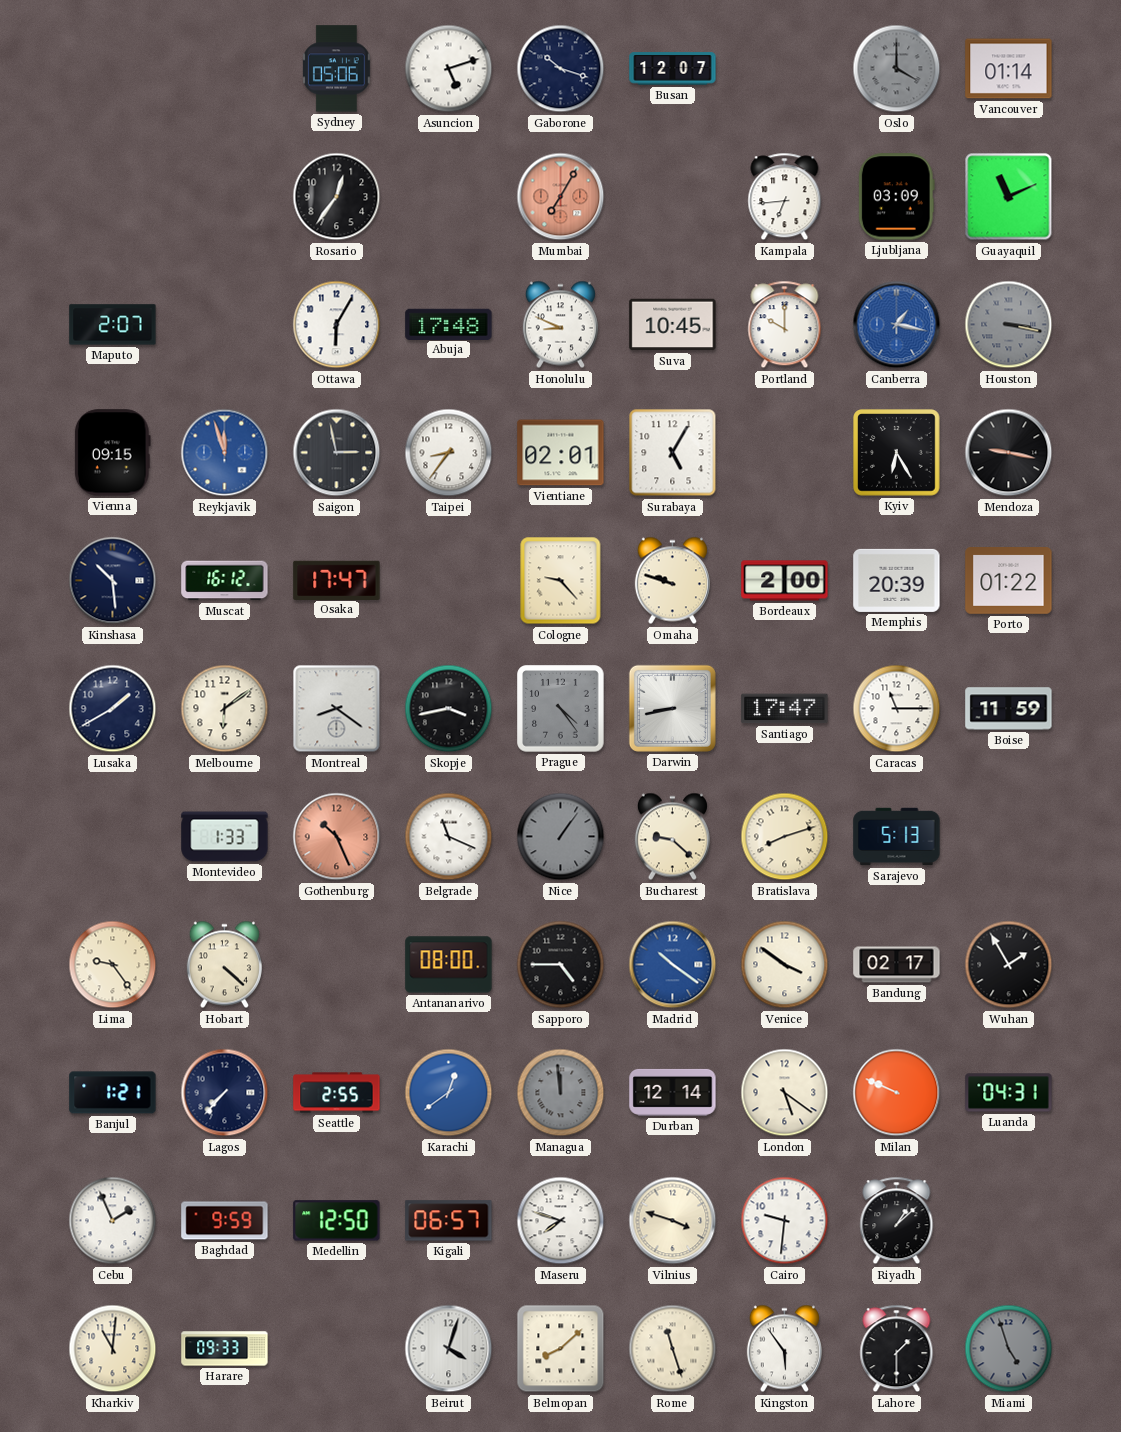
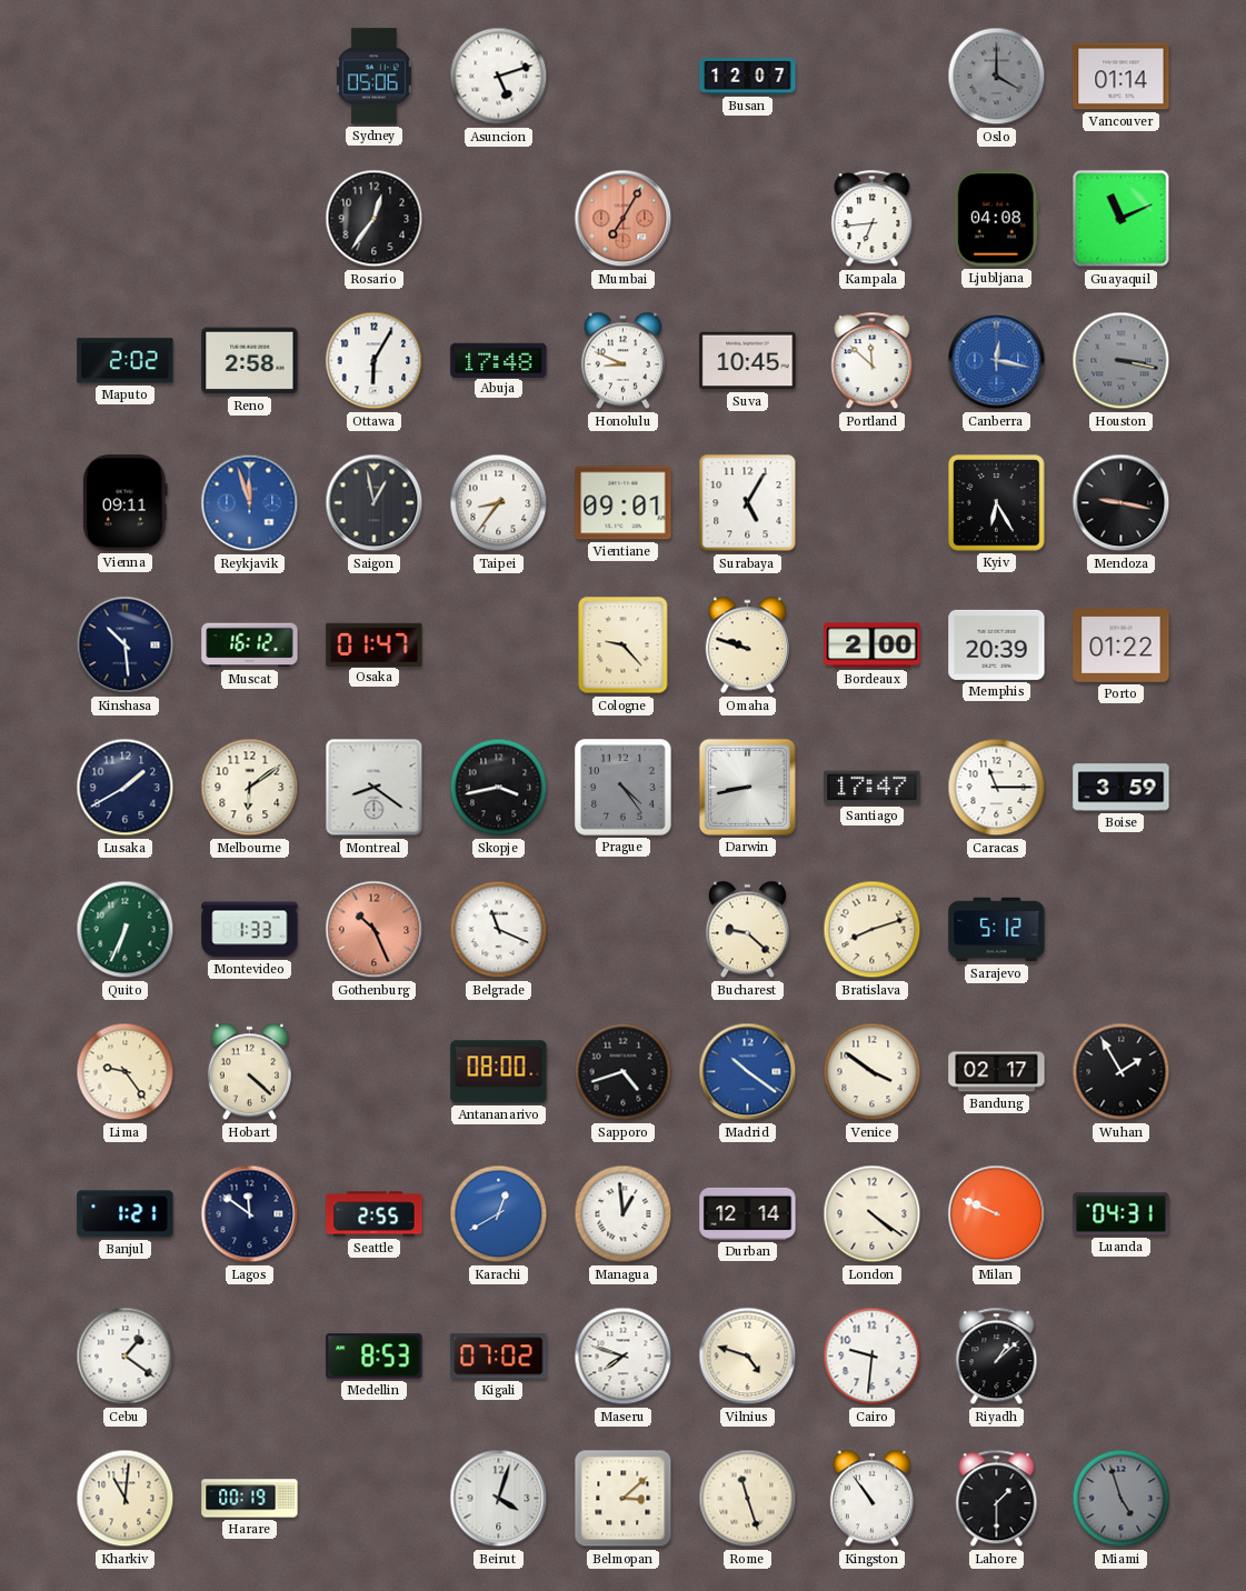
Gaborone: 10:18 -> none
Ljubljana: 03:09 -> 04:08
Maputo: 2:07 -> 2:02
Reno: none -> 2:58
Portland: 10:00 -> 11:52
Canberra: 1:17 -> 12:17
Vienna: 09:15 -> 09:11
Saigon: 2:58 -> 12:58
Vientiane: 02:01 -> 09:01
Osaka: 17:47 -> 01:47
Boise: 11:59 -> 3:59
Quito: none -> 6:34
Nice: 1:06 -> none
Sarajevo: 5:13 -> 5:12
Sapporo: 4:45 -> 4:42
Lagos: 7:37 -> 11:51
Karachi: 12:39 -> 12:40
Managua: 11:59 -> 12:59
Managua dial: grey -> white
London: 5:21 -> 4:21
Cebu: 1:56 -> 1:21
Baghdad: 9:59 -> none
Medellin: 12:50 -> 8:53
Kigali: 06:57 -> 07:02
Vilnius: 3:48 -> 4:48
Harare: 09:33 -> 00:19
Belmopan: 8:08 -> 3:08
Kingston: 5:54 -> 10:54
